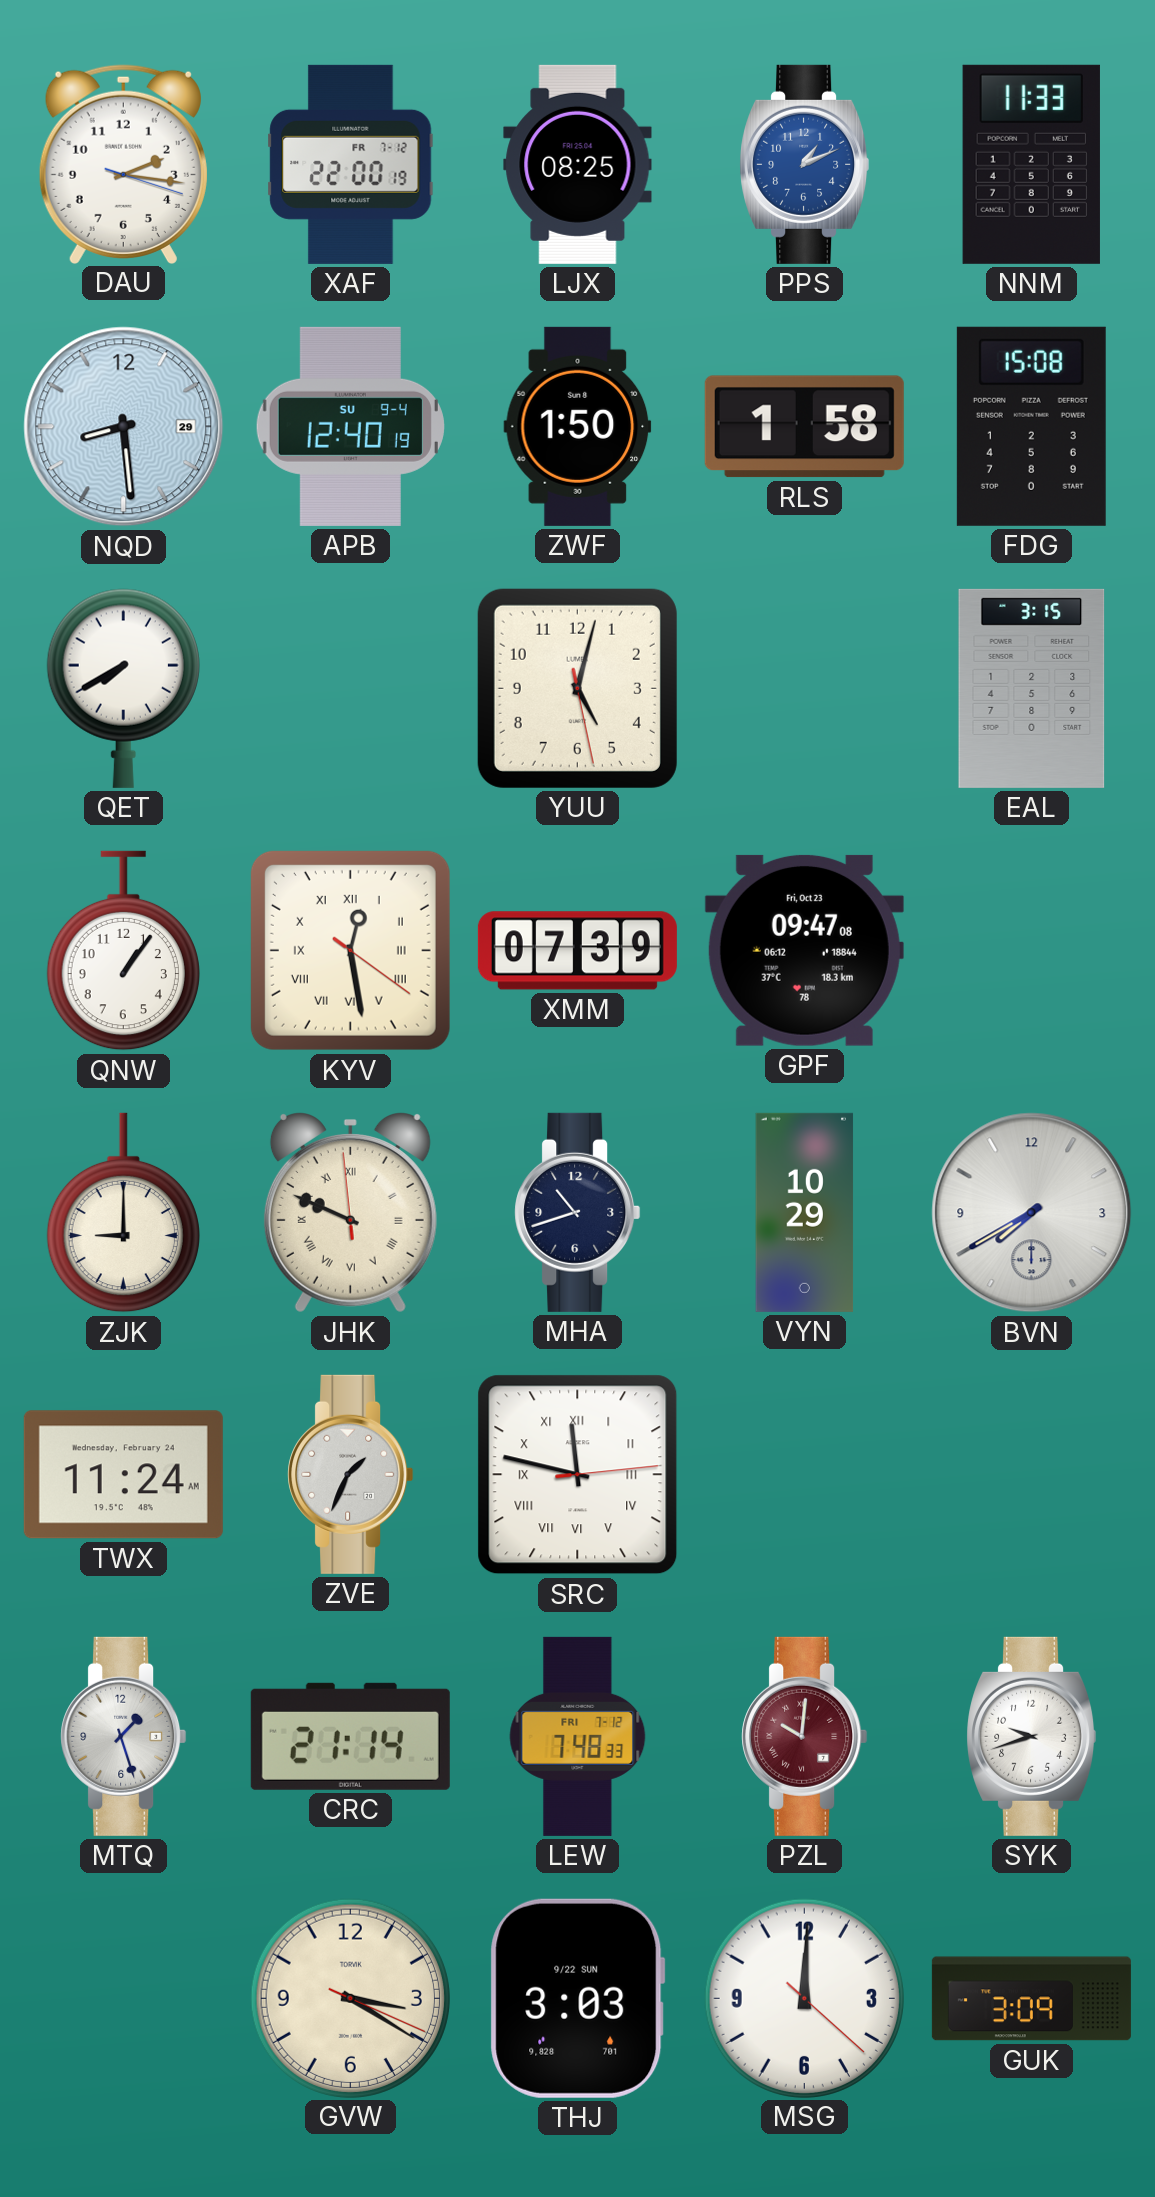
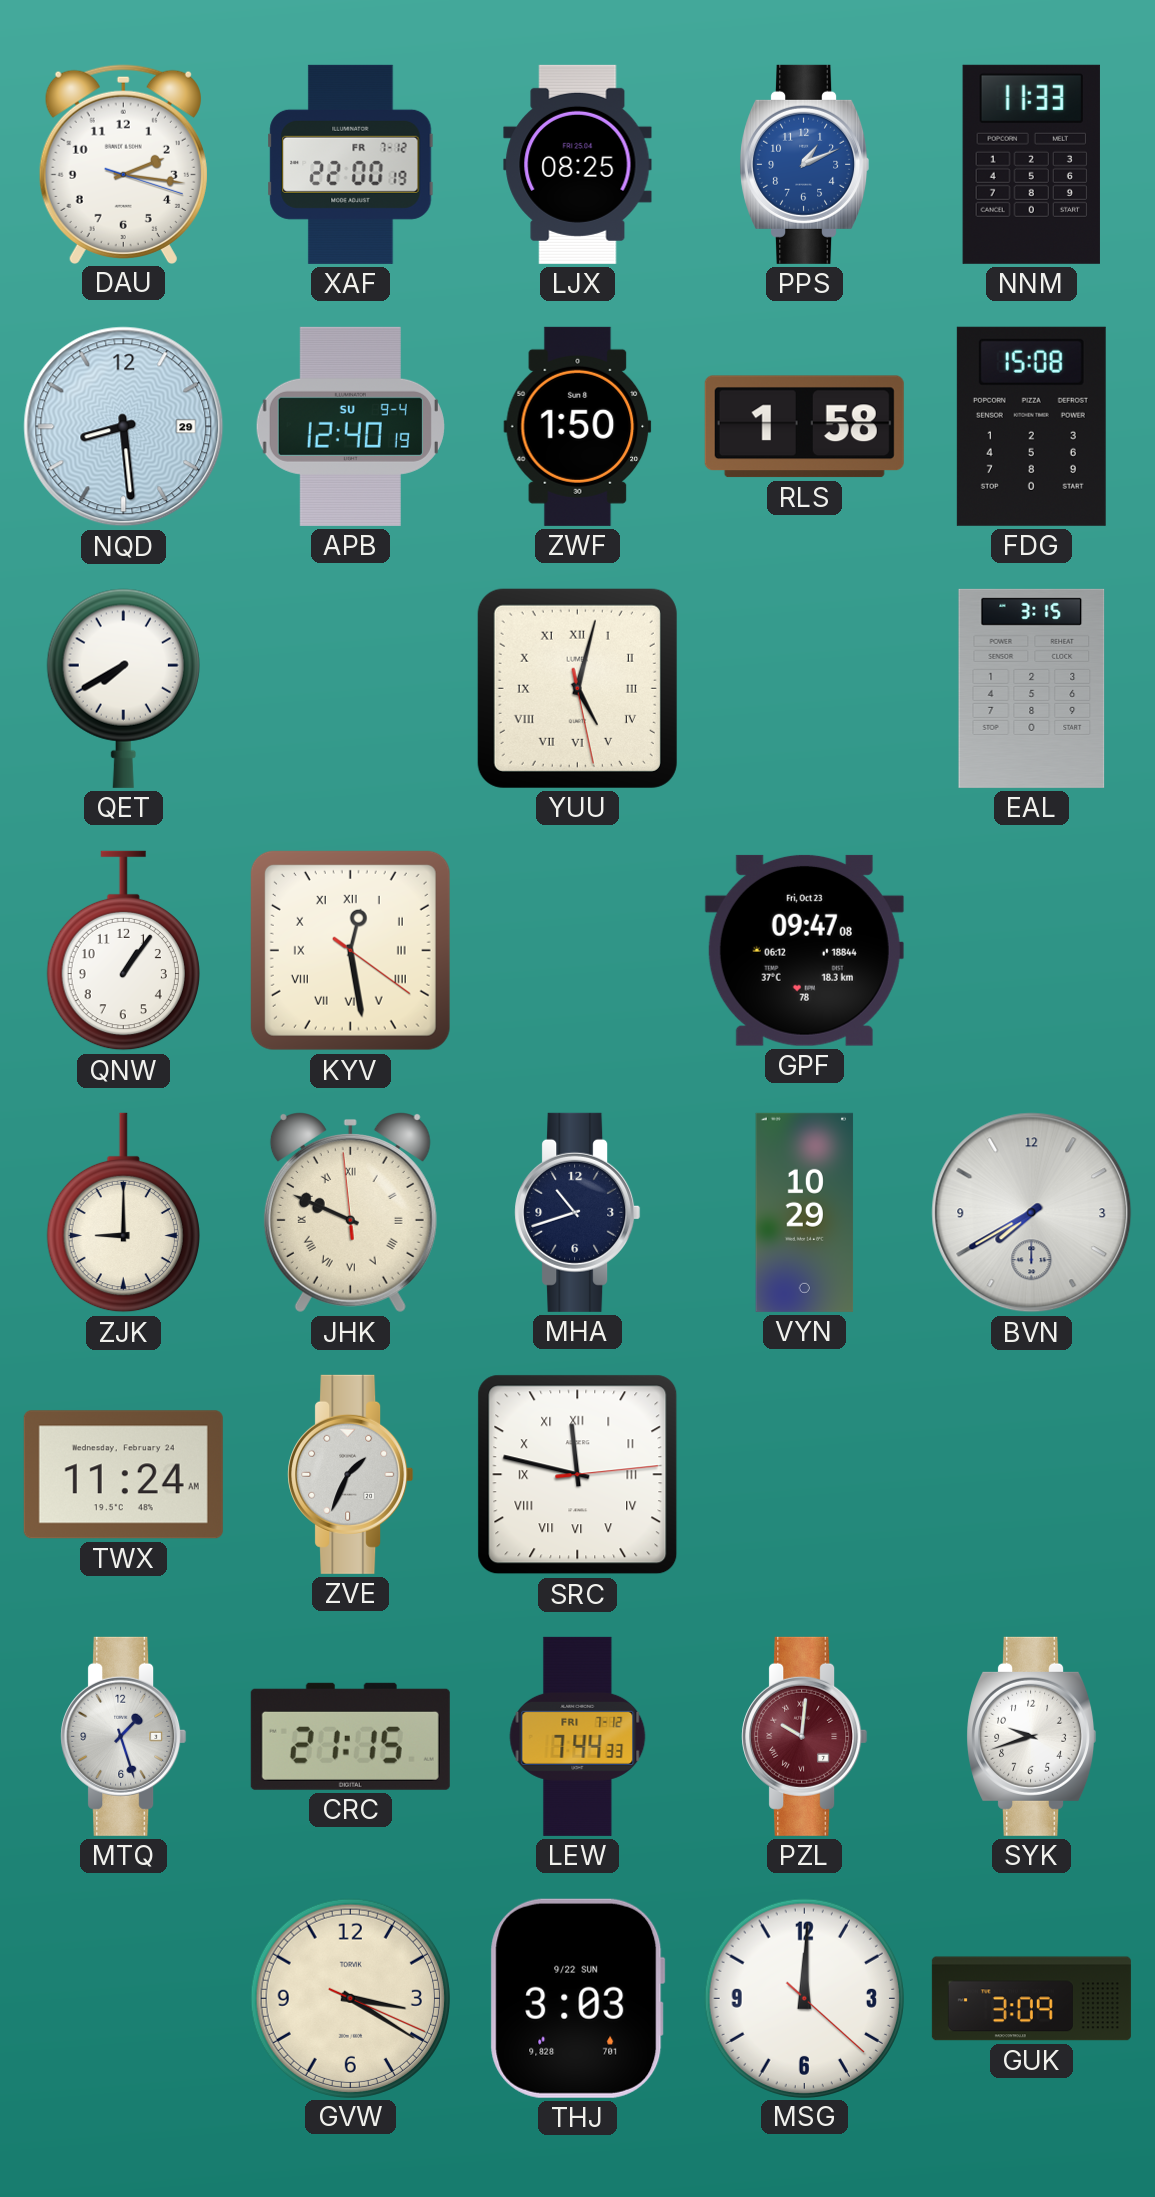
YUU numerals: Arabic -> Roman
XMM: 07:39 -> none
CRC: 21:14 -> 21:15
LEW: 7:48 -> 7:44
